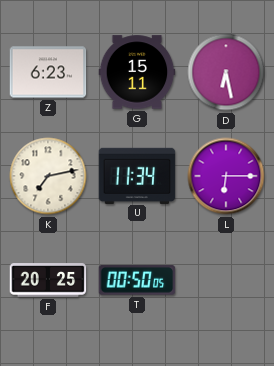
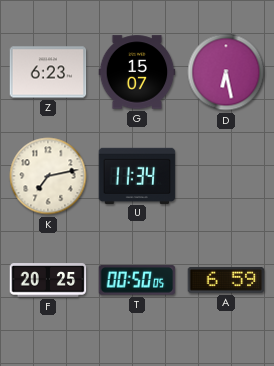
G: 15:11 -> 15:07
L: 6:15 -> none
A: none -> 6:59
